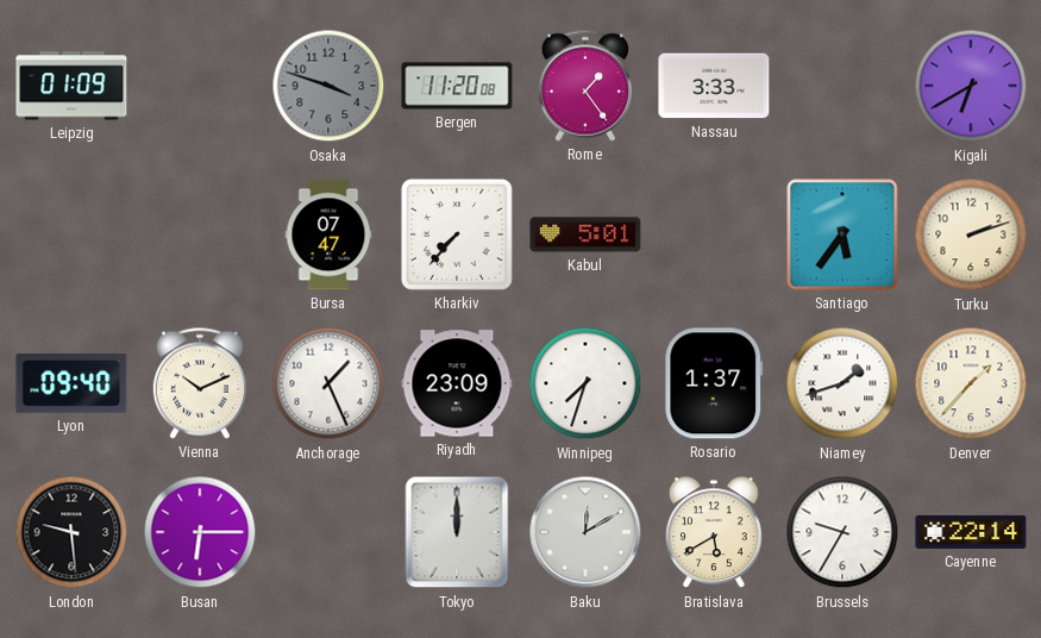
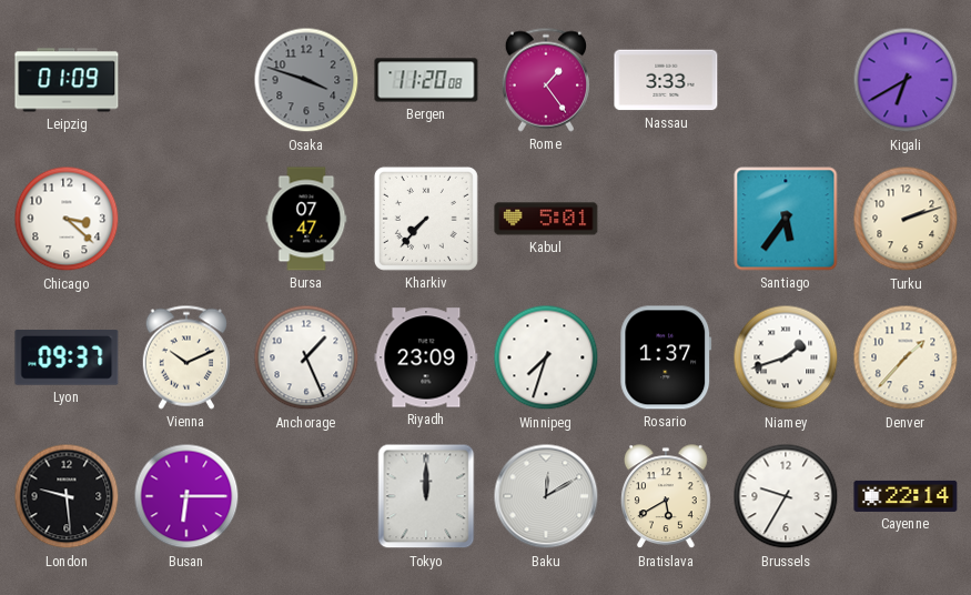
Chicago: none -> 3:22
Lyon: 09:40 -> 09:37
